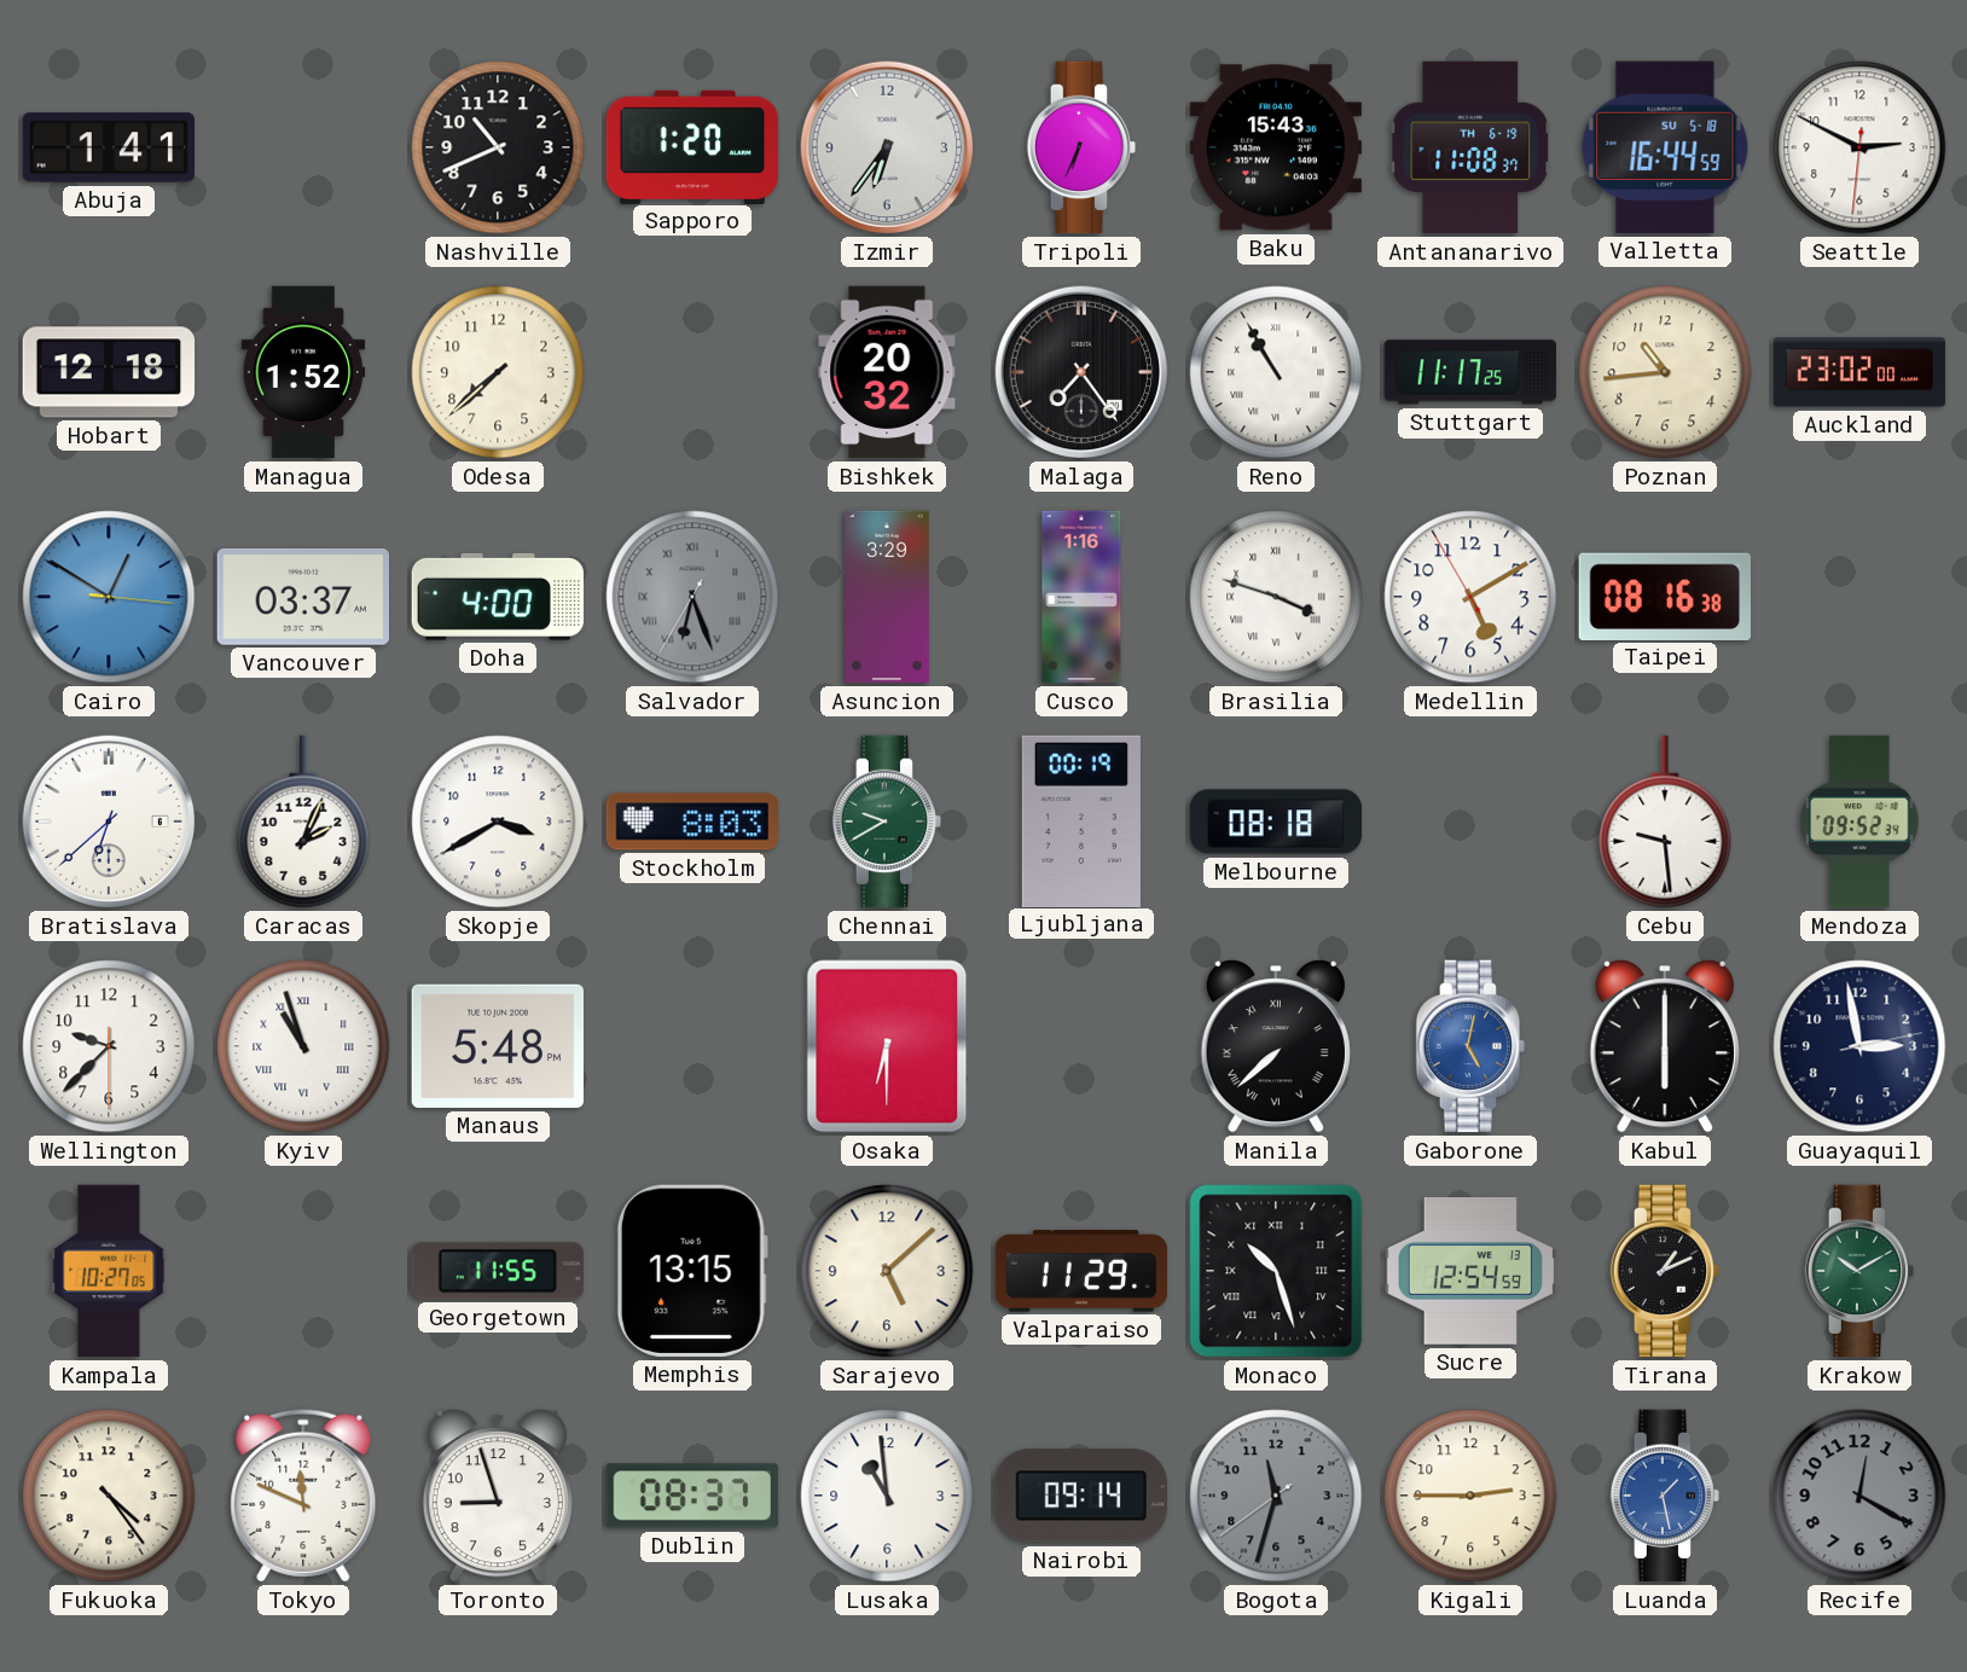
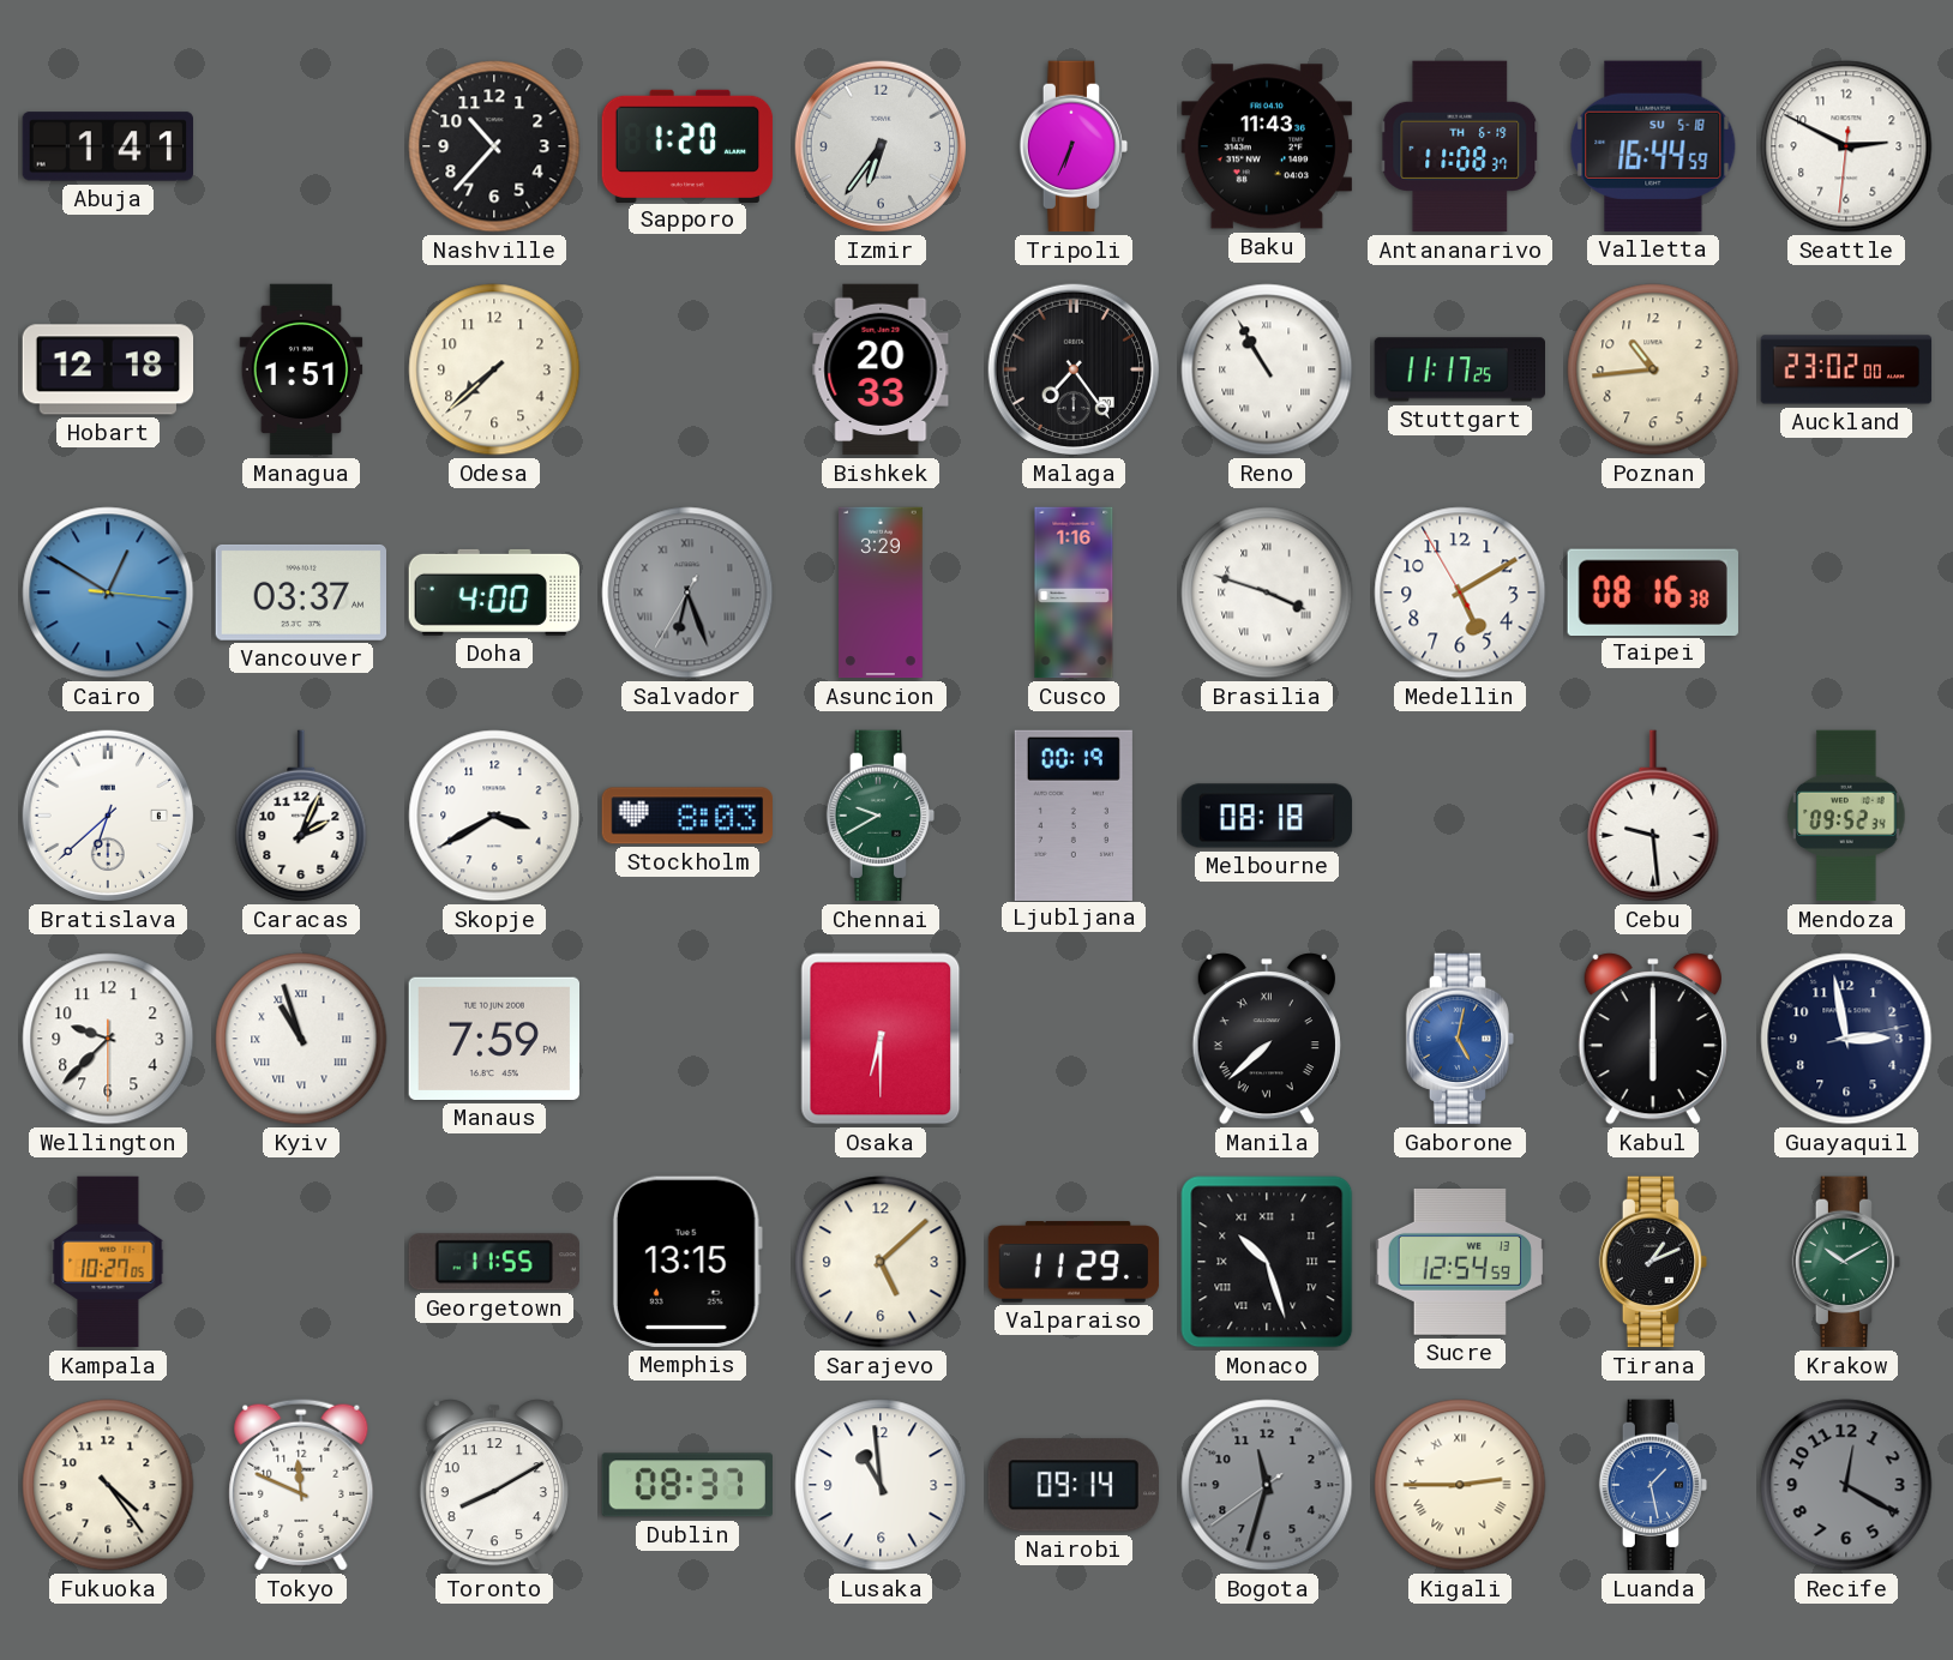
Nashville: 10:41 -> 10:37
Baku: 15:43 -> 11:43
Managua: 1:52 -> 1:51
Bishkek: 20:32 -> 20:33
Manaus: 5:48 -> 7:59
Toronto: 8:57 -> 8:10
Kigali numerals: Arabic -> Roman
